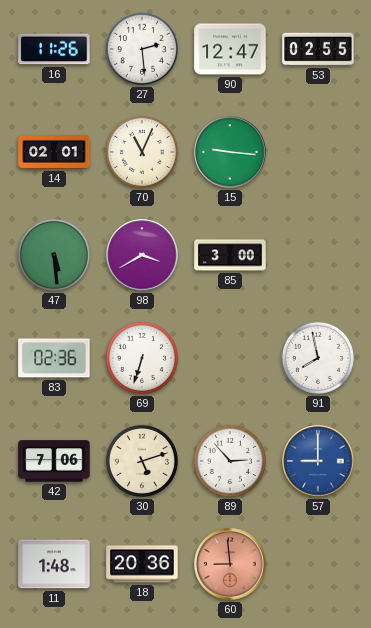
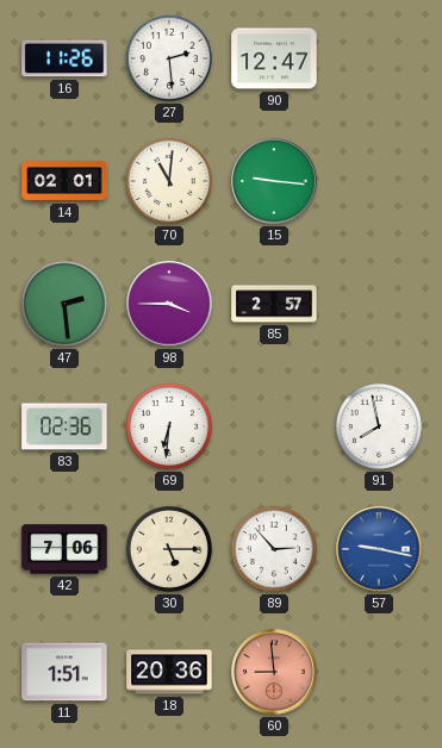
53: 02:55 -> none
70: 11:04 -> 11:01
47: 5:29 -> 2:29
98: 3:40 -> 3:45
85: 3:00 -> 2:57
69: 6:33 -> 6:31
30: 5:12 -> 5:15
57: 9:00 -> 9:17
11: 1:48 -> 1:51
